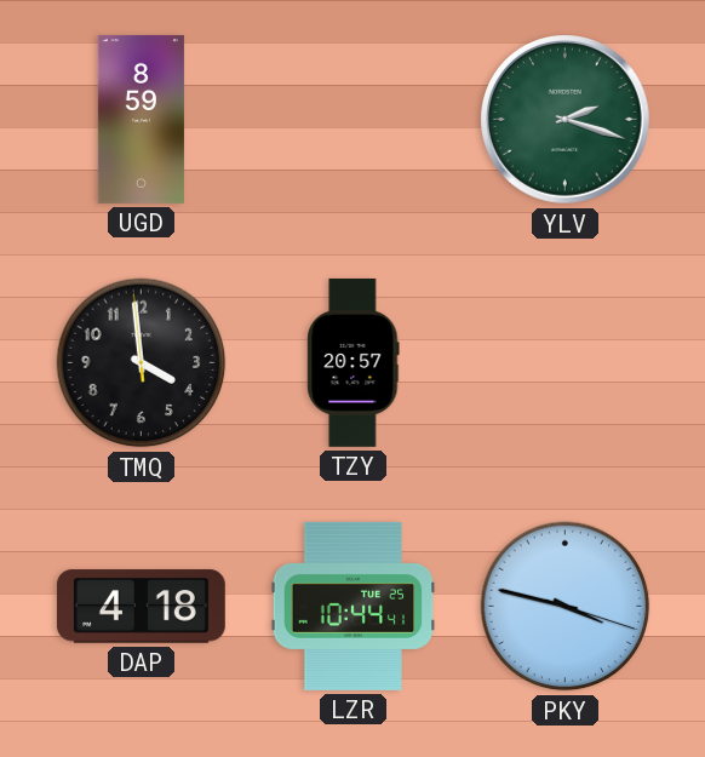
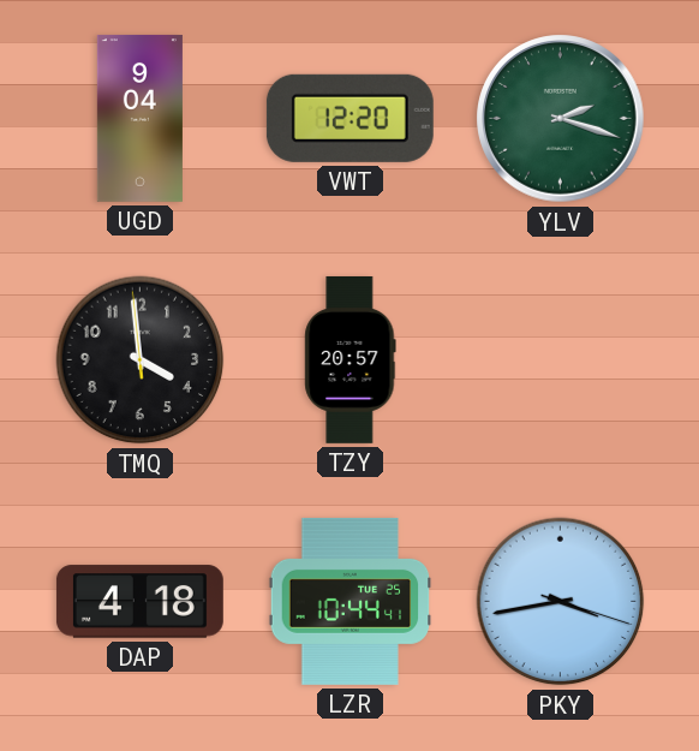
UGD: 8:59 -> 9:04
VWT: none -> 12:20
PKY: 3:47 -> 3:43
